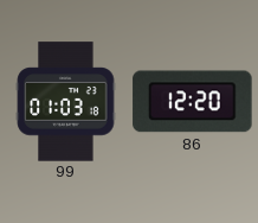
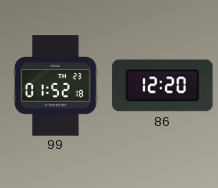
99: 01:03 -> 01:52
